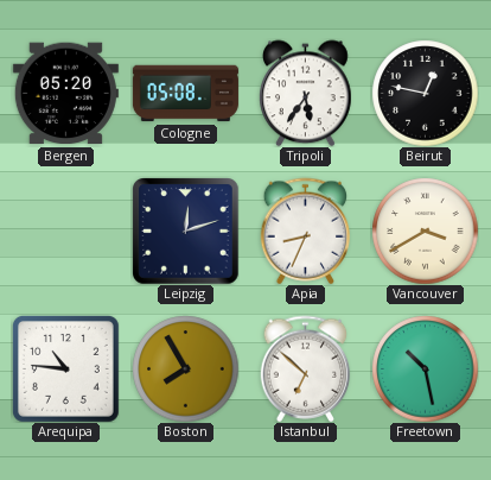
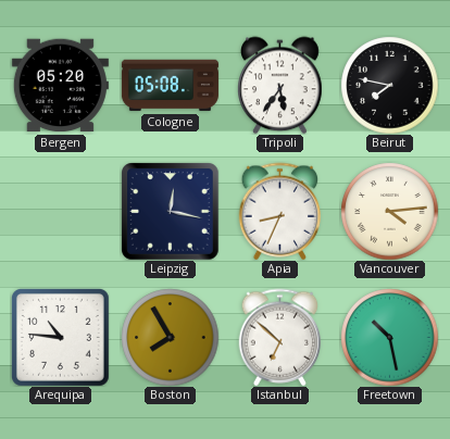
Beirut: 12:47 -> 7:47
Leipzig: 12:12 -> 12:17
Vancouver: 3:40 -> 4:14
